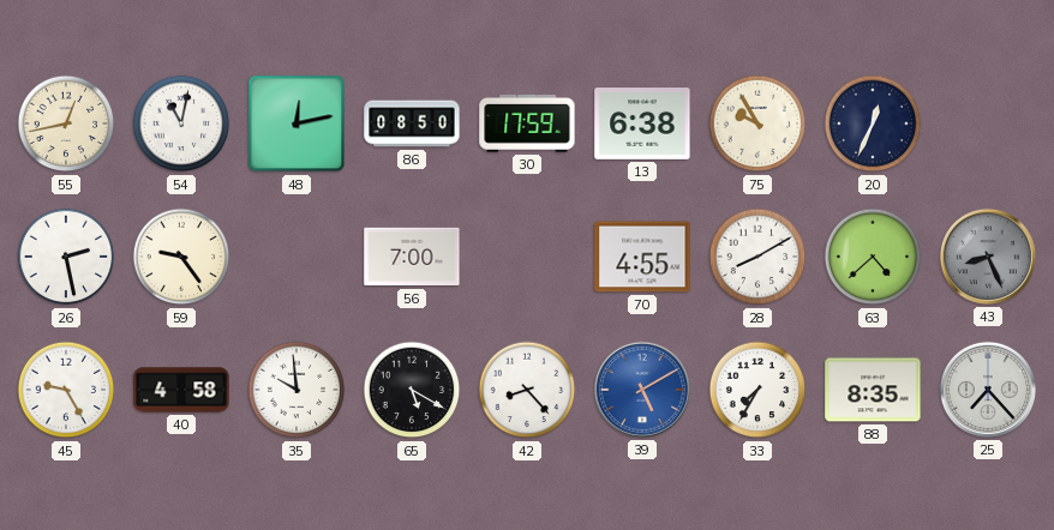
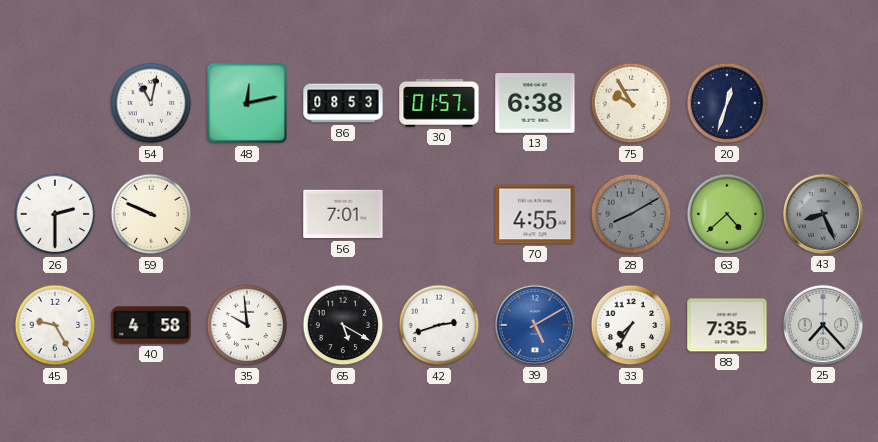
55: 12:43 -> none
86: 08:50 -> 08:53
30: 17:59 -> 01:57
20: 12:34 -> 12:33
26: 2:28 -> 2:30
59: 9:24 -> 9:49
56: 7:00 -> 7:01
28 dial: white -> grey
42: 8:23 -> 2:42
88: 8:35 -> 7:35
